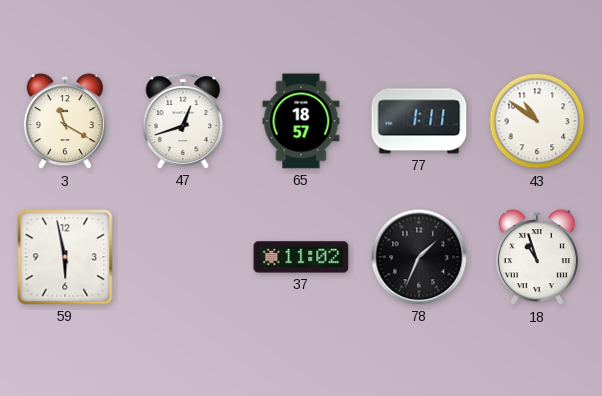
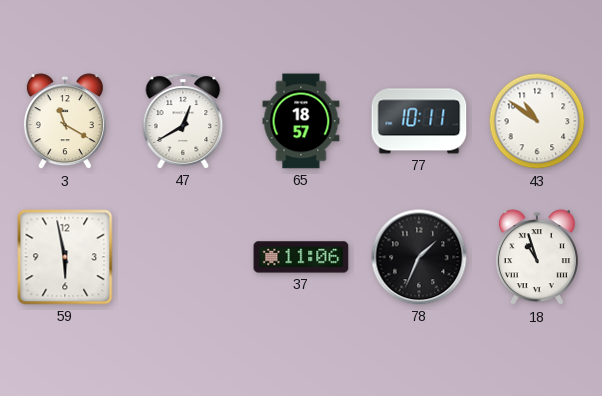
47: 12:42 -> 12:40
77: 1:11 -> 10:11
37: 11:02 -> 11:06
